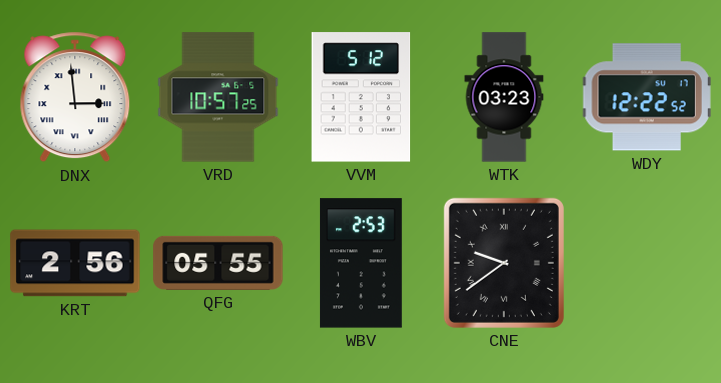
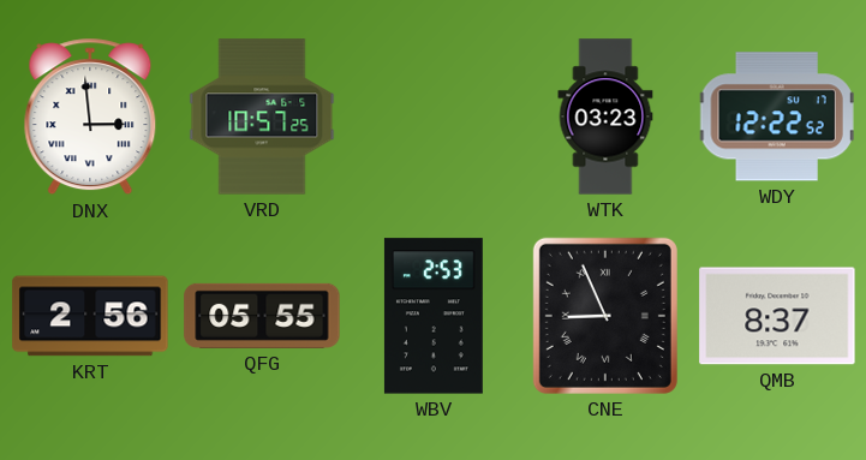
VVM: 5:12 -> none
CNE: 9:39 -> 8:56
QMB: none -> 8:37
